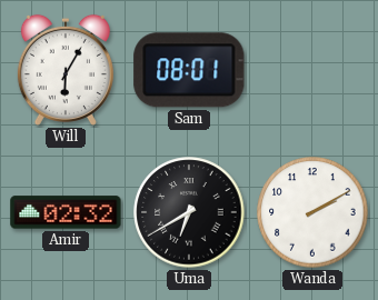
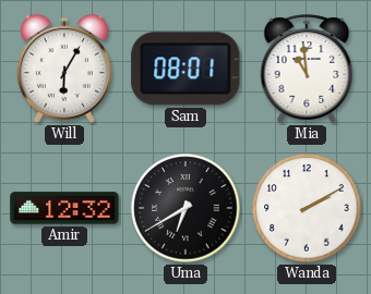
Mia: none -> 10:59
Amir: 02:32 -> 12:32
